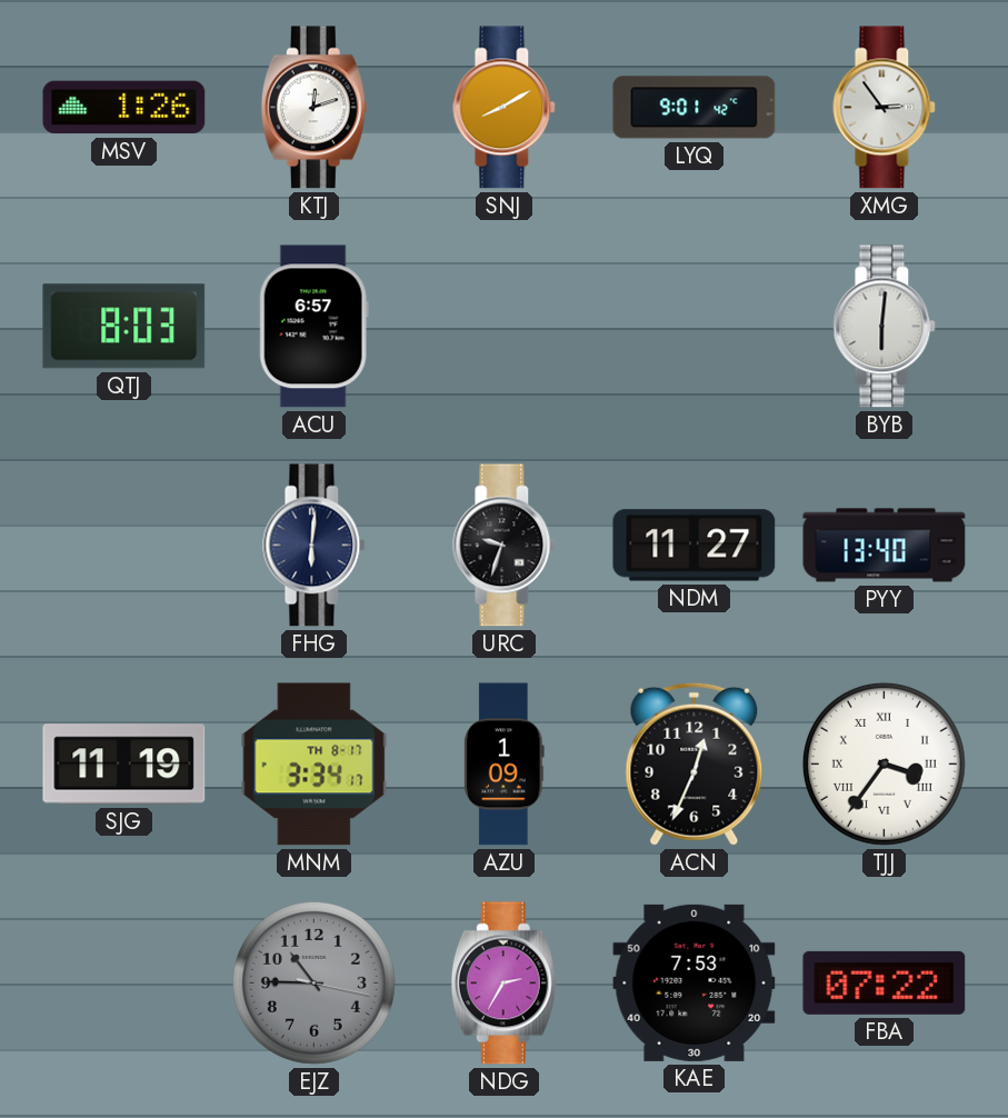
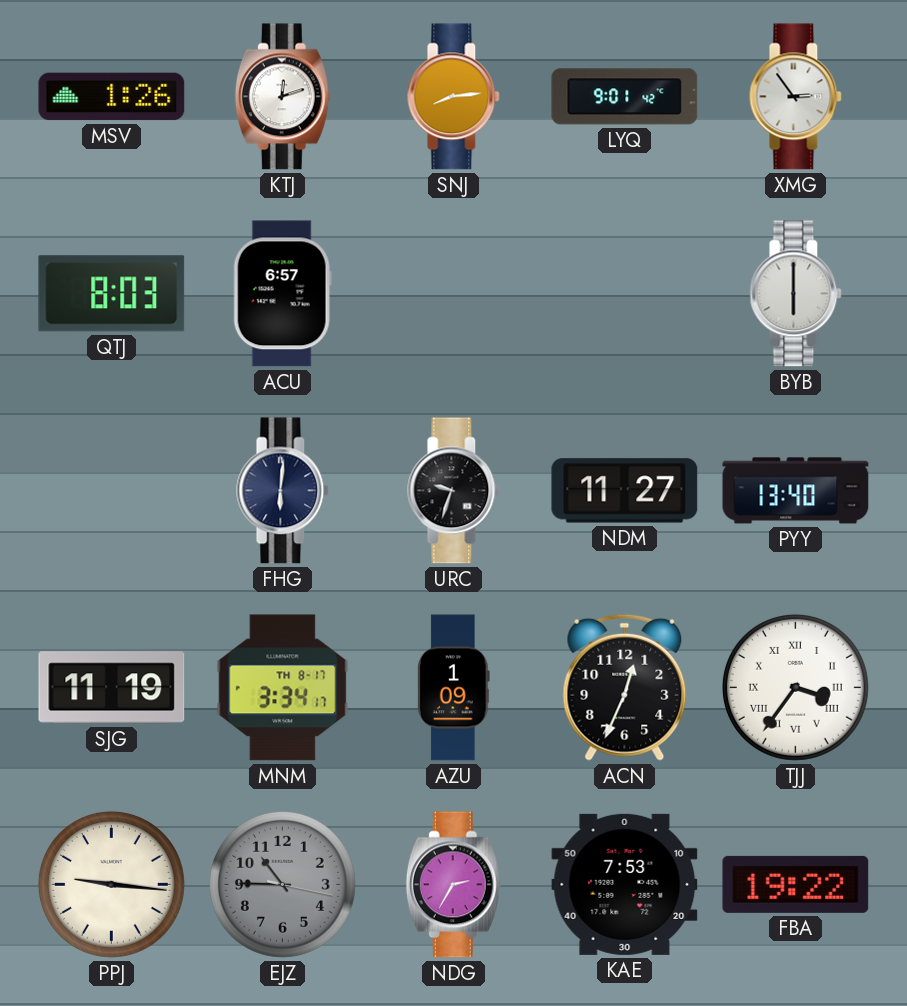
SNJ: 8:10 -> 8:14
BYB: 6:01 -> 6:00
PPJ: none -> 9:16
FBA: 07:22 -> 19:22
